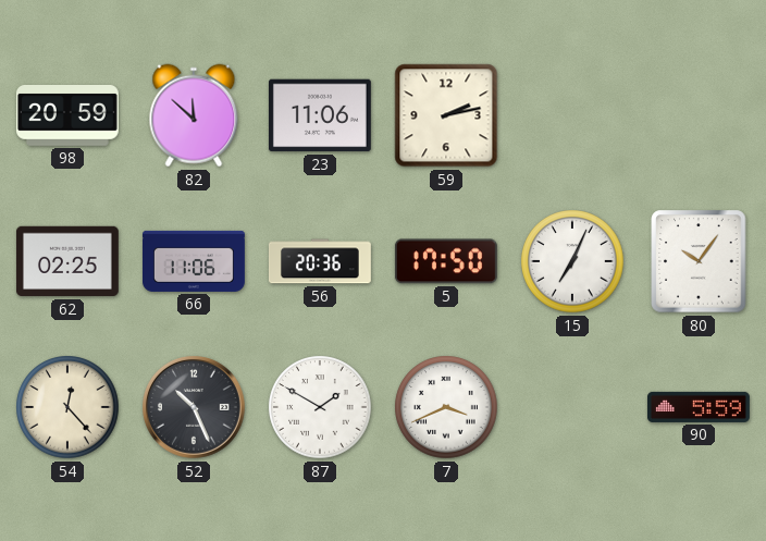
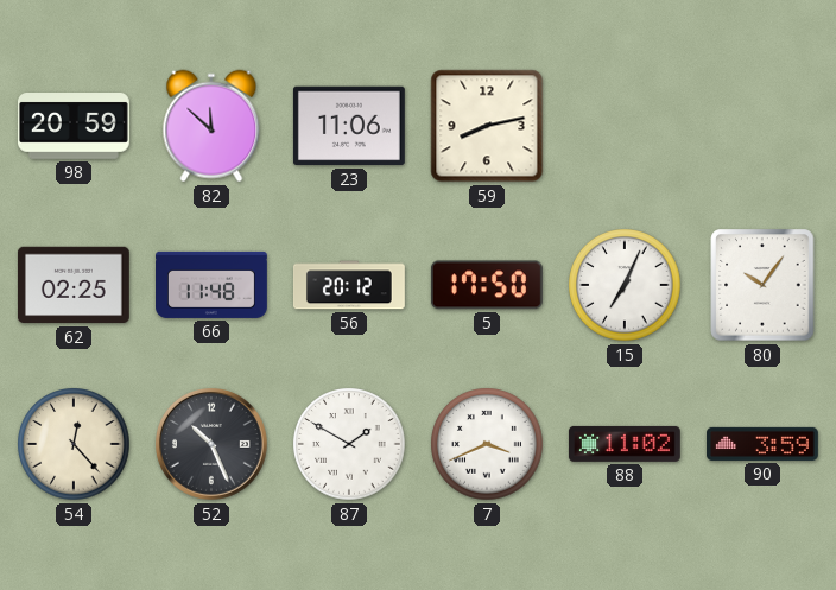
59: 2:13 -> 8:13
66: 11:06 -> 11:48
56: 20:36 -> 20:12
88: none -> 11:02
90: 5:59 -> 3:59
